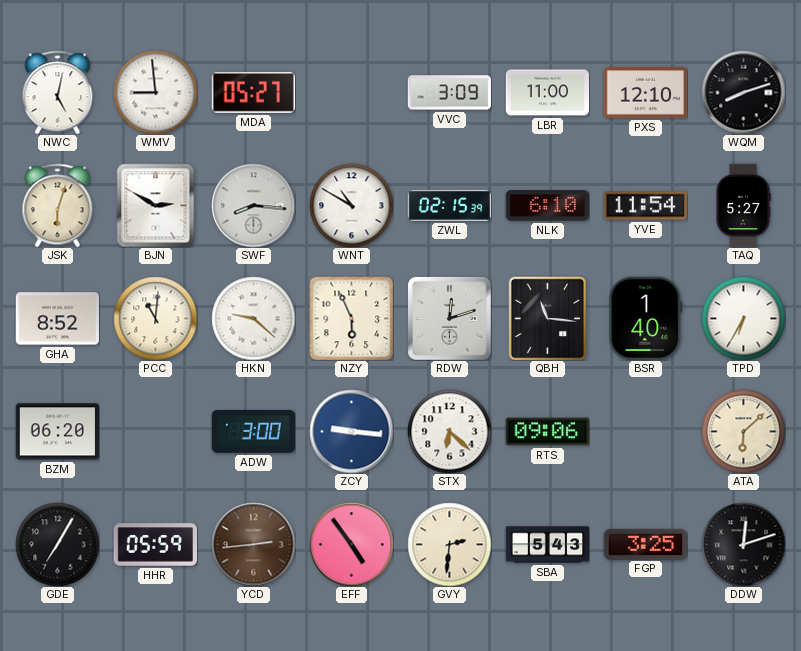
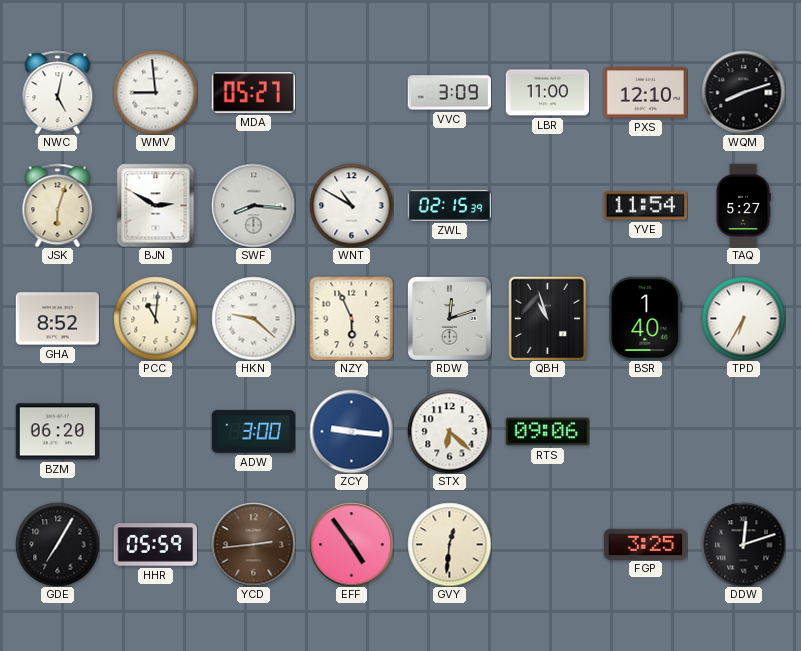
NLK: 6:10 -> none
QBH: 11:16 -> 10:57
ATA: 6:08 -> none
GVY: 2:31 -> 12:31
SBA: 5:43 -> none
